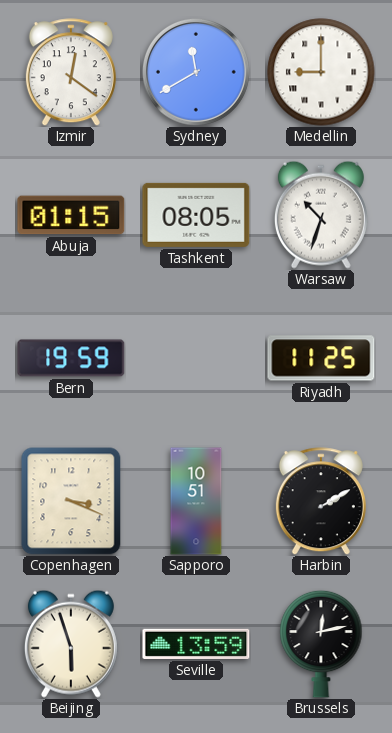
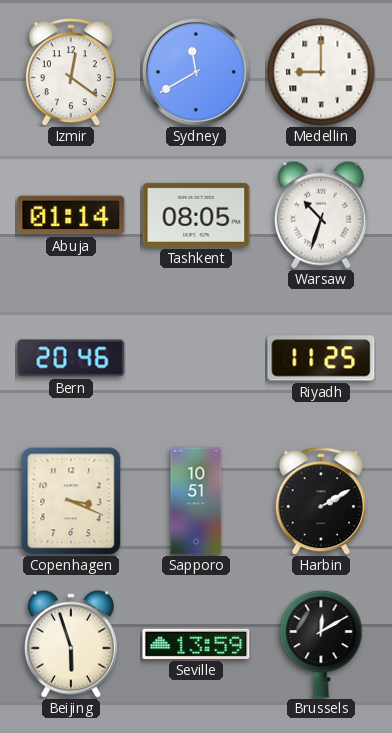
Abuja: 01:15 -> 01:14
Bern: 19:59 -> 20:46
Brussels: 12:13 -> 12:10
